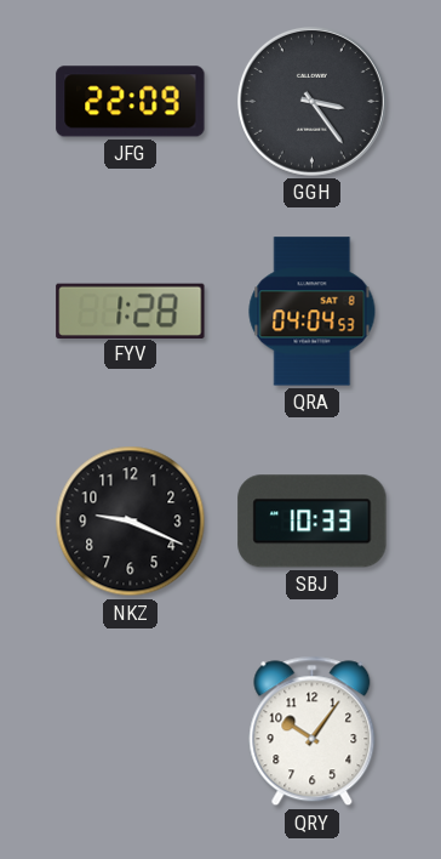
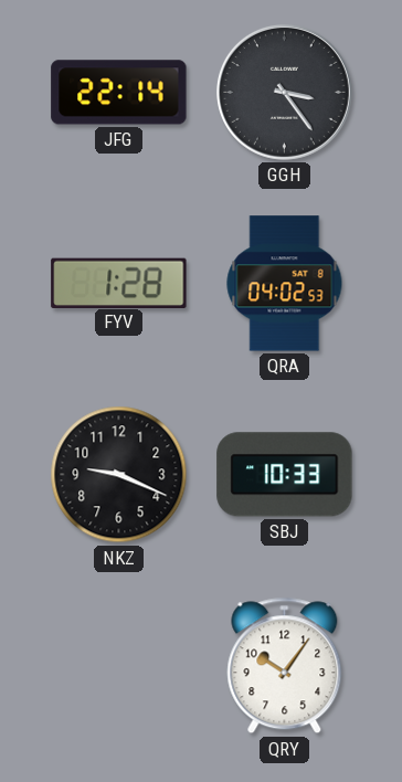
JFG: 22:09 -> 22:14
QRA: 04:04 -> 04:02
